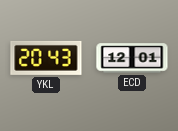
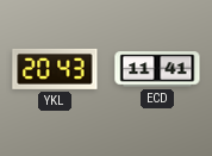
ECD: 12:01 -> 11:41
